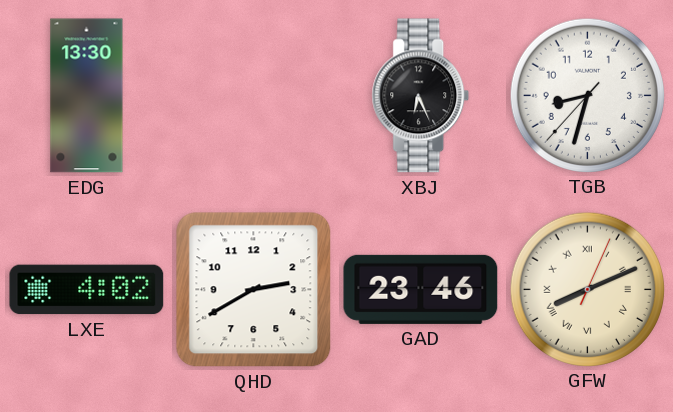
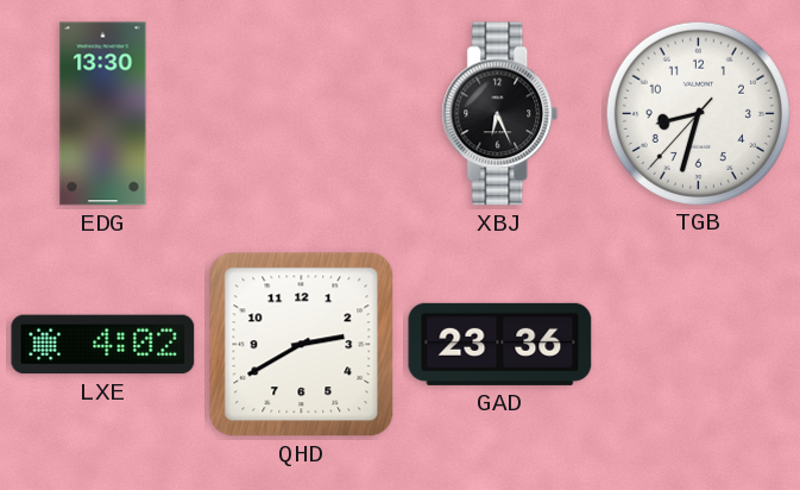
GAD: 23:46 -> 23:36
GFW: 8:11 -> none
